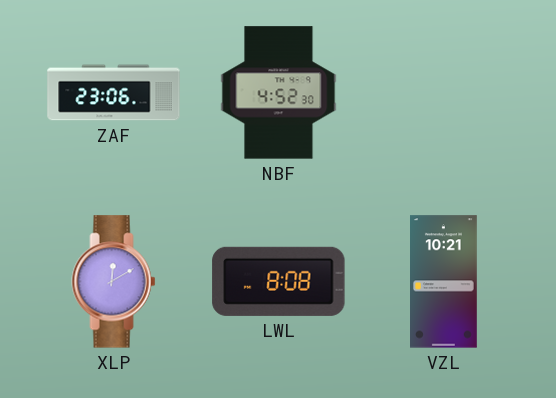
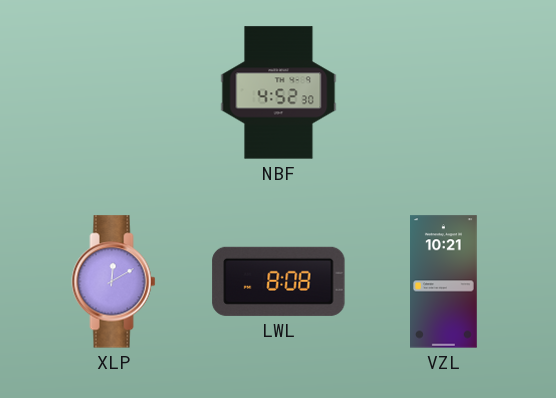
ZAF: 23:06 -> none
